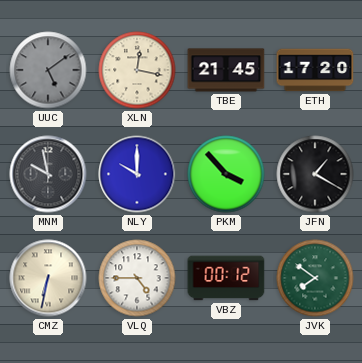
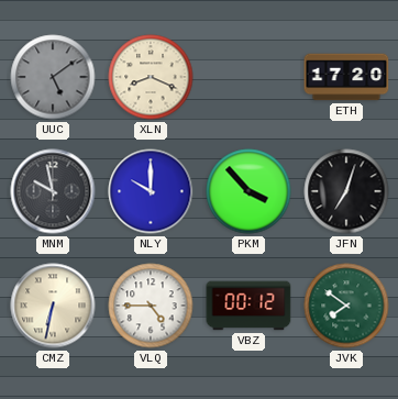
XLN: 12:17 -> 8:19
TBE: 21:45 -> none
JFN: 1:20 -> 7:03
